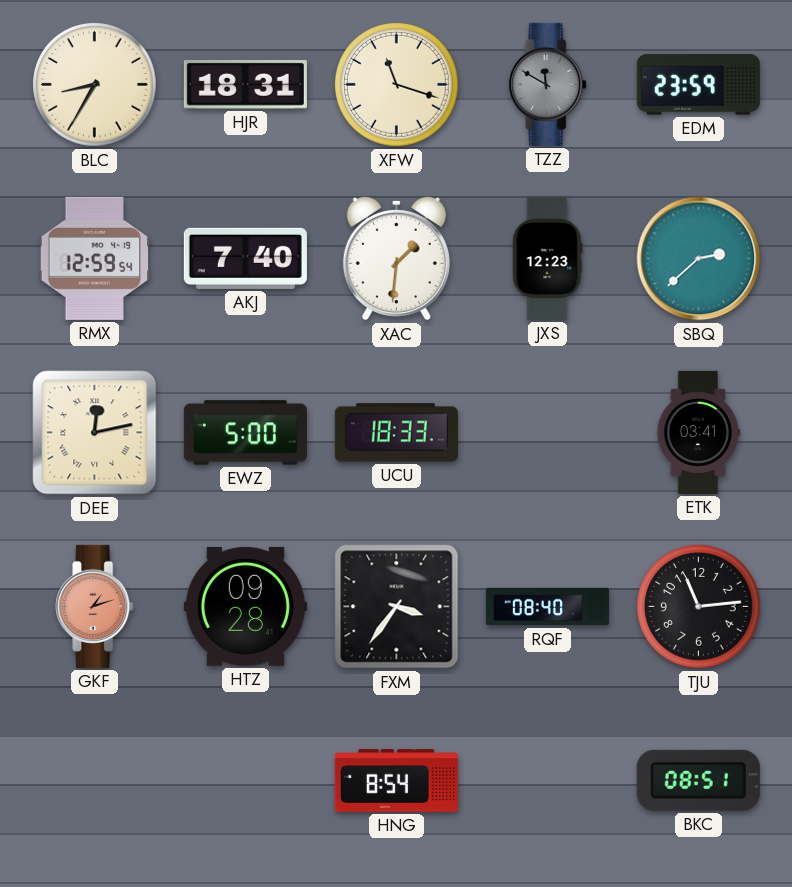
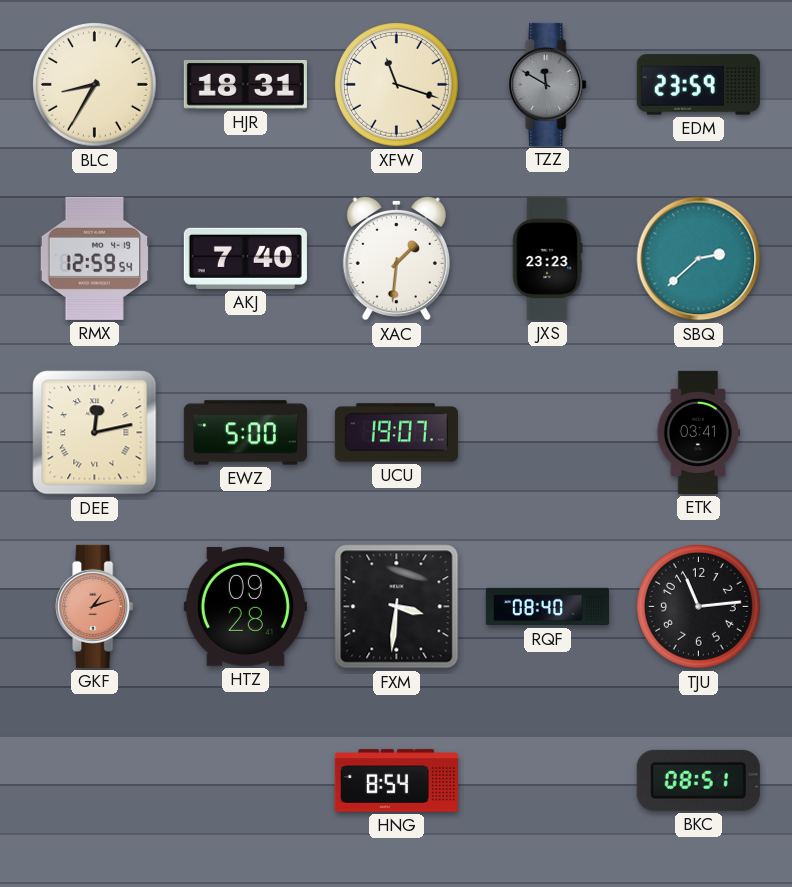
JXS: 12:23 -> 23:23
UCU: 18:33 -> 19:07
FXM: 3:36 -> 3:31
